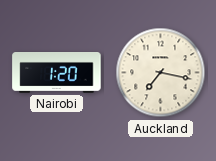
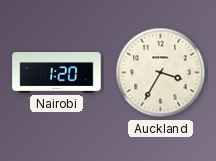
Auckland: 7:17 -> 3:35
